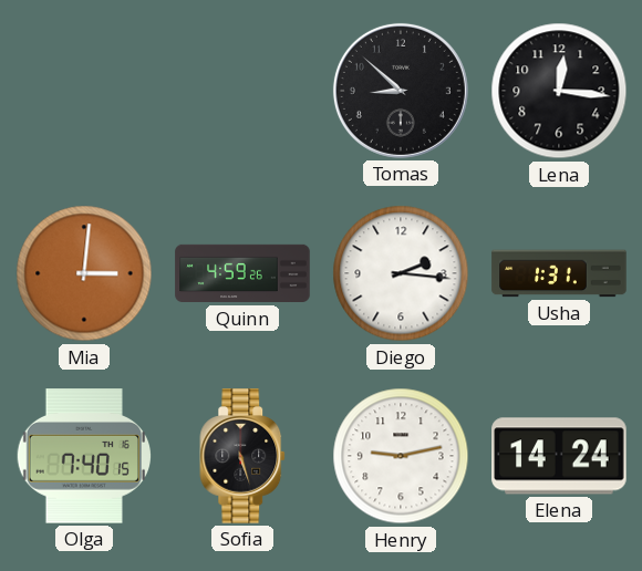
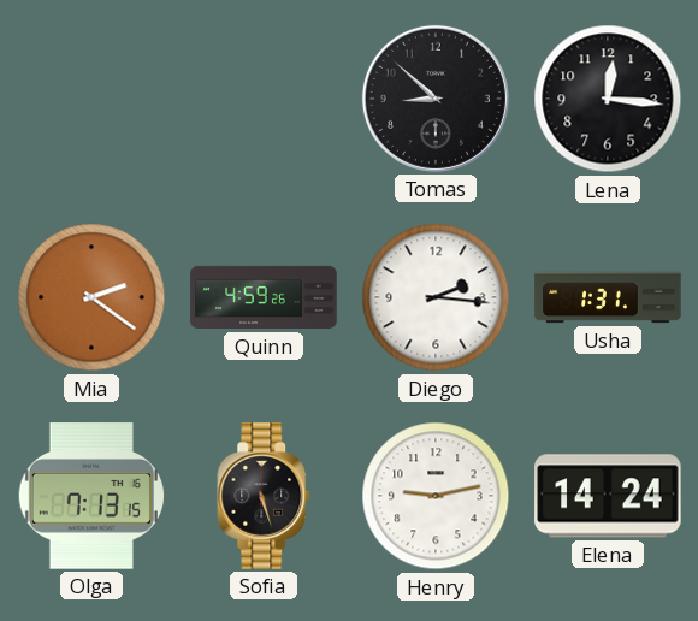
Mia: 3:01 -> 2:21
Olga: 7:40 -> 7:13
